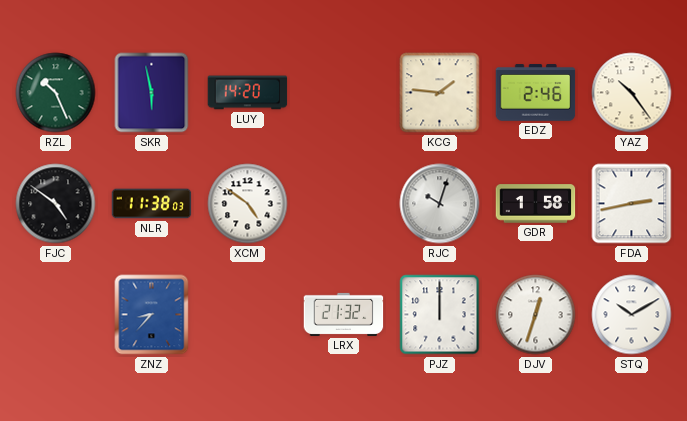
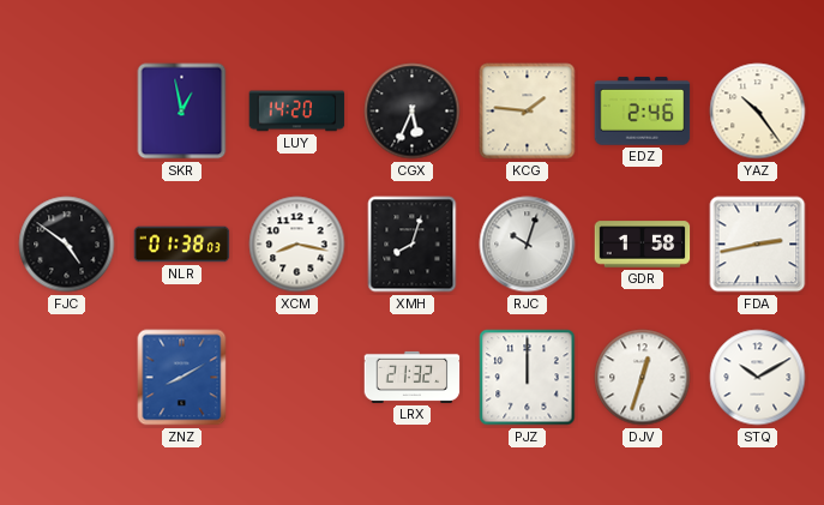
RZL: 10:26 -> none
SKR: 5:58 -> 12:58
CGX: none -> 5:34
NLR: 11:38 -> 01:38
XCM: 4:51 -> 8:17
XMH: none -> 8:03
ZNZ: 8:37 -> 8:10
